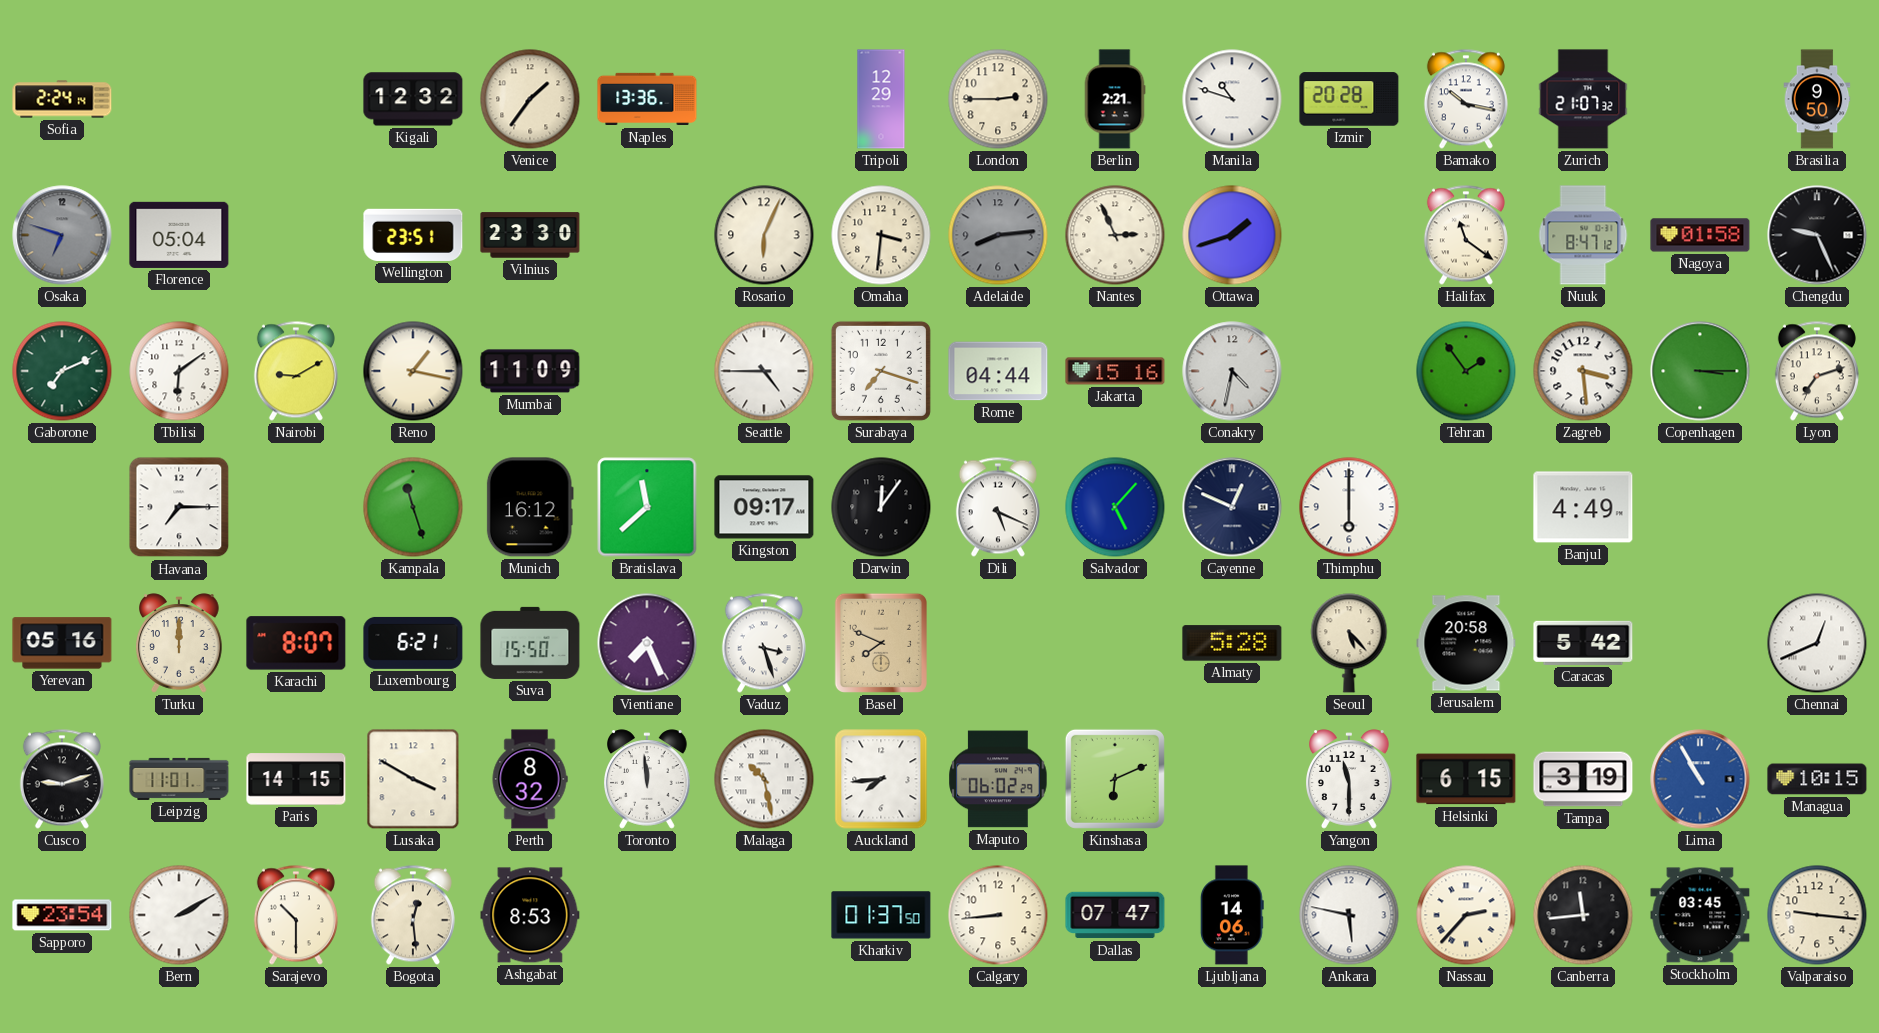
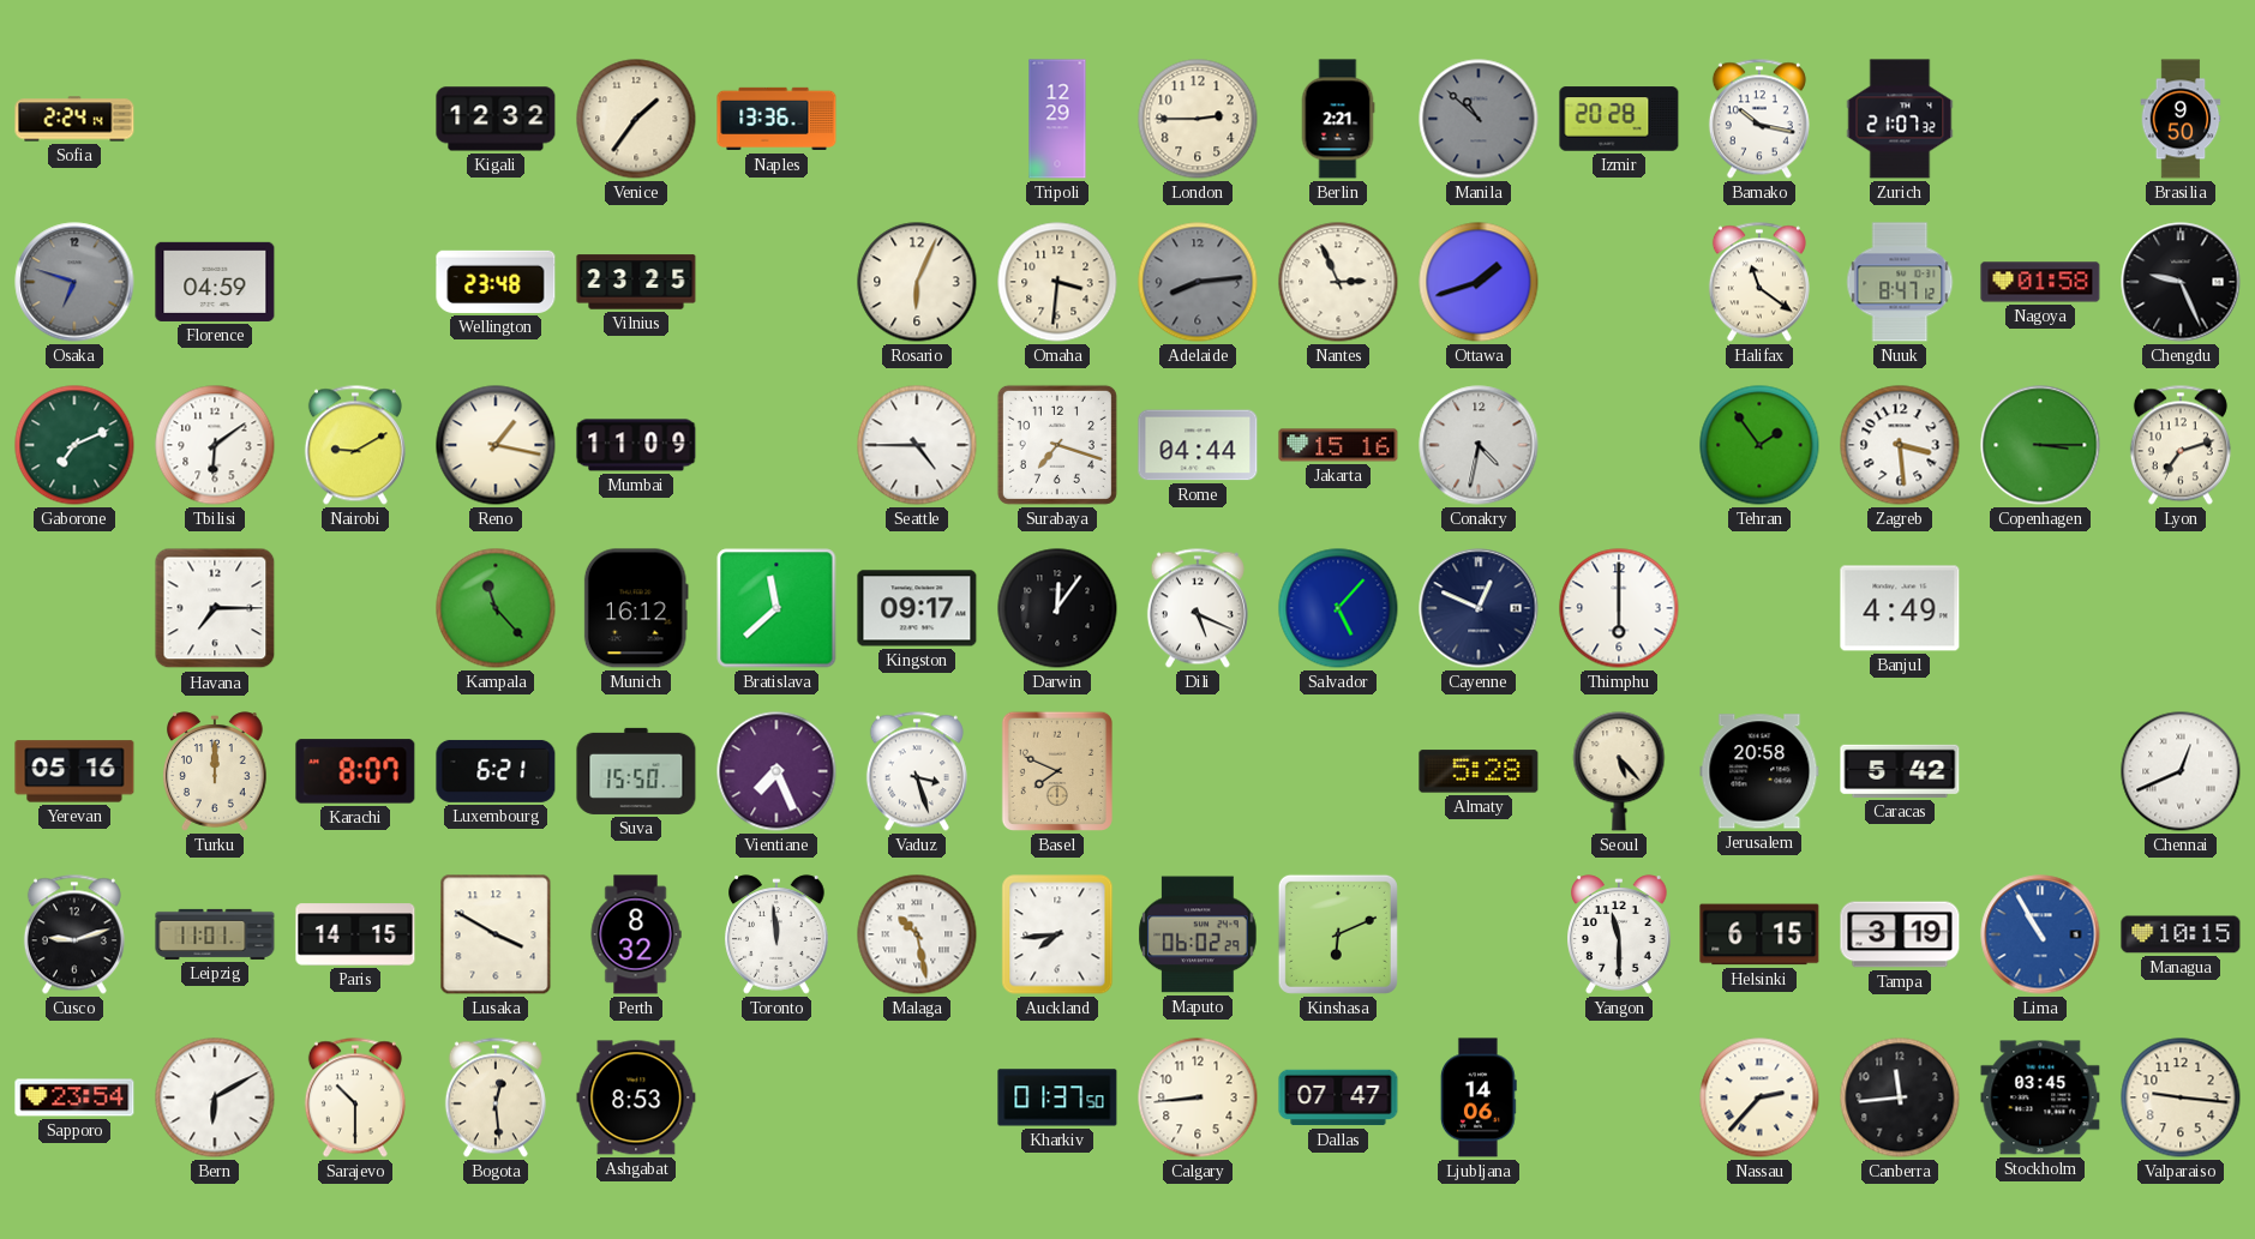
Manila: 10:48 -> 10:52
Manila dial: white -> grey
Florence: 05:04 -> 04:59
Wellington: 23:51 -> 23:48
Vilnius: 23:30 -> 23:25
Kampala: 11:27 -> 11:23
Bern: 2:10 -> 6:10
Ankara: 5:47 -> none
